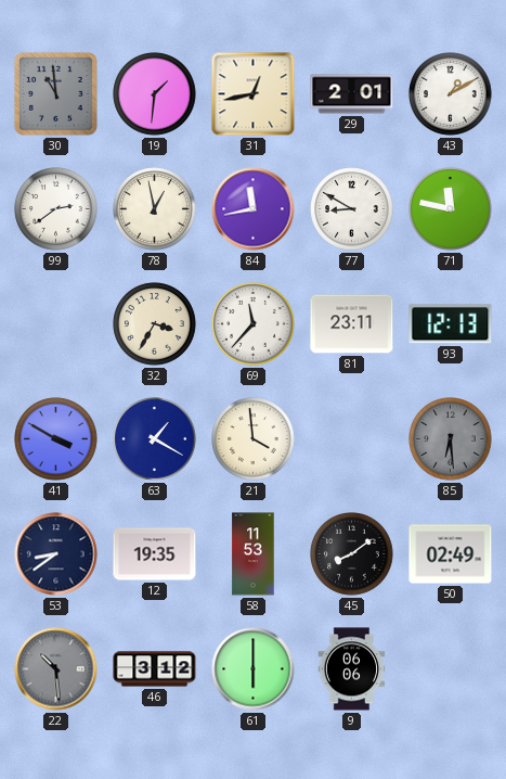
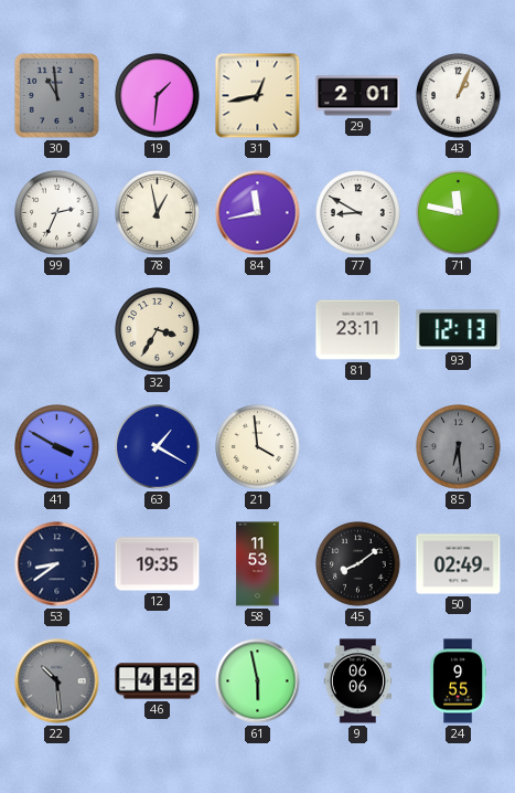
43: 1:10 -> 1:04
99: 2:39 -> 2:34
69: 11:37 -> none
46: 3:12 -> 4:12
61: 6:00 -> 5:58
24: none -> 9:55
